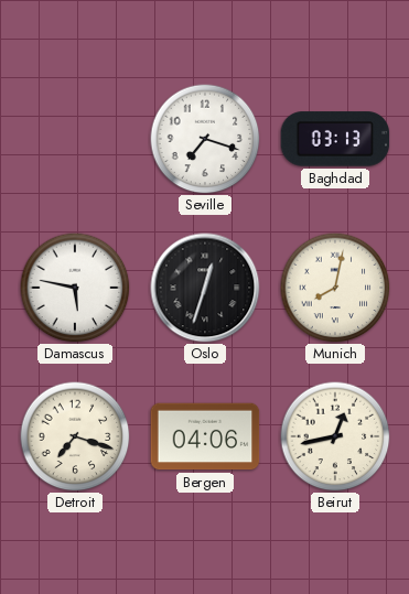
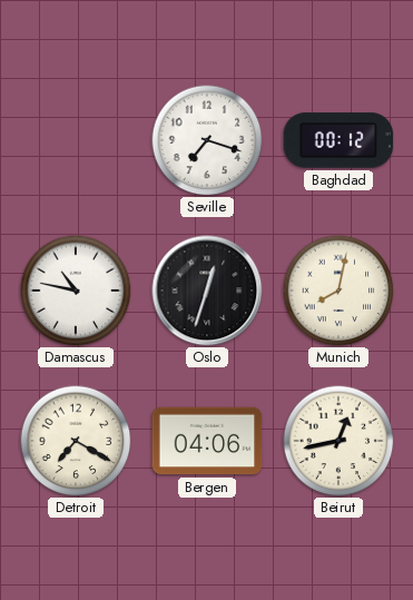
Baghdad: 03:13 -> 00:12
Damascus: 5:47 -> 10:47
Detroit: 7:18 -> 7:20
